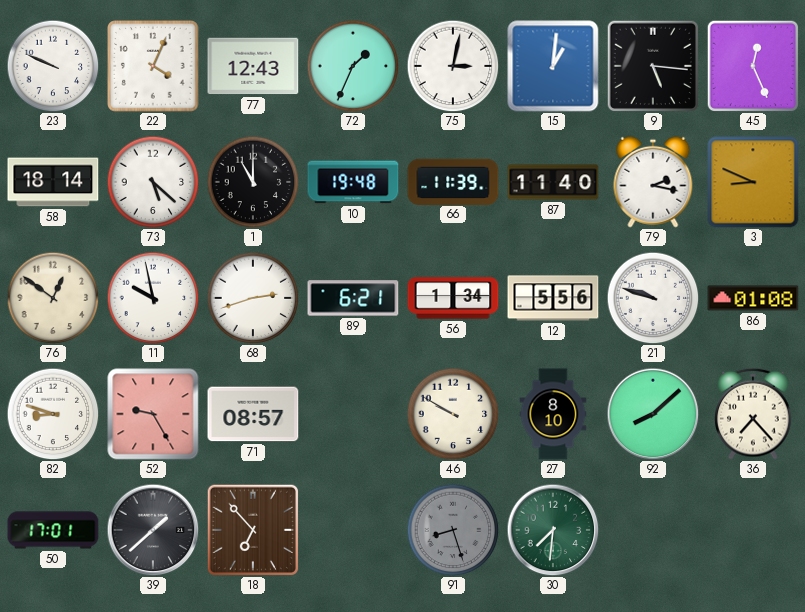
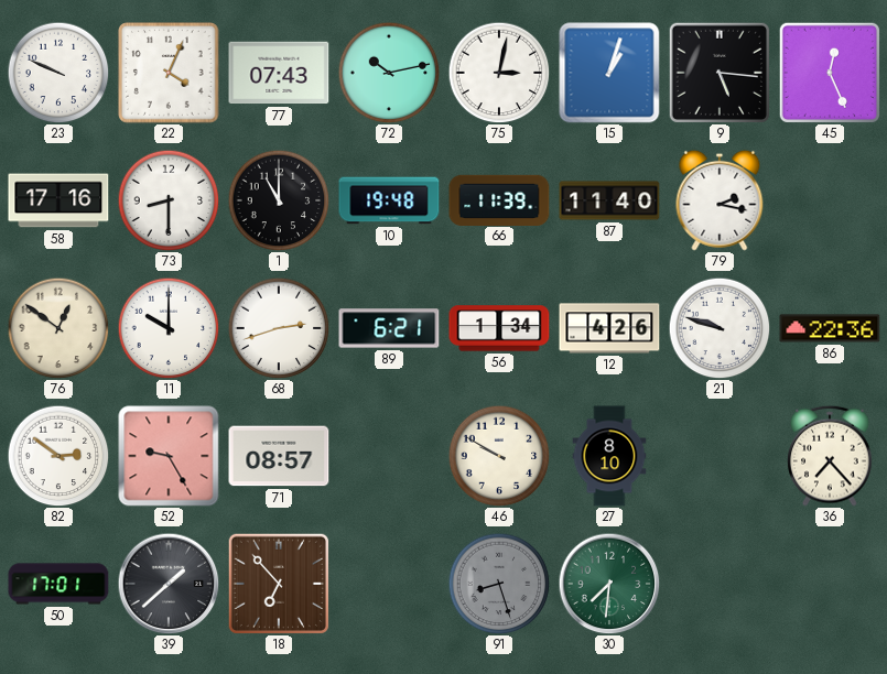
77: 12:43 -> 07:43
72: 1:34 -> 10:13
15: 1:01 -> 1:03
58: 18:14 -> 17:16
73: 5:22 -> 8:30
3: 8:49 -> none
11: 9:58 -> 10:00
12: 5:56 -> 4:26
86: 01:08 -> 22:36
82: 8:48 -> 2:51
92: 8:08 -> none
